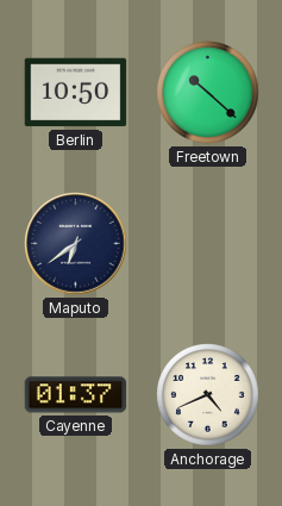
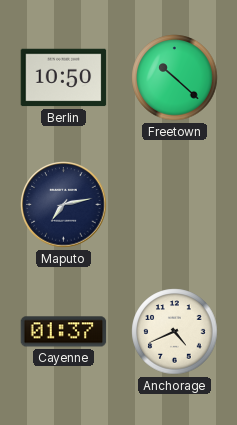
Maputo: 6:39 -> 7:13
